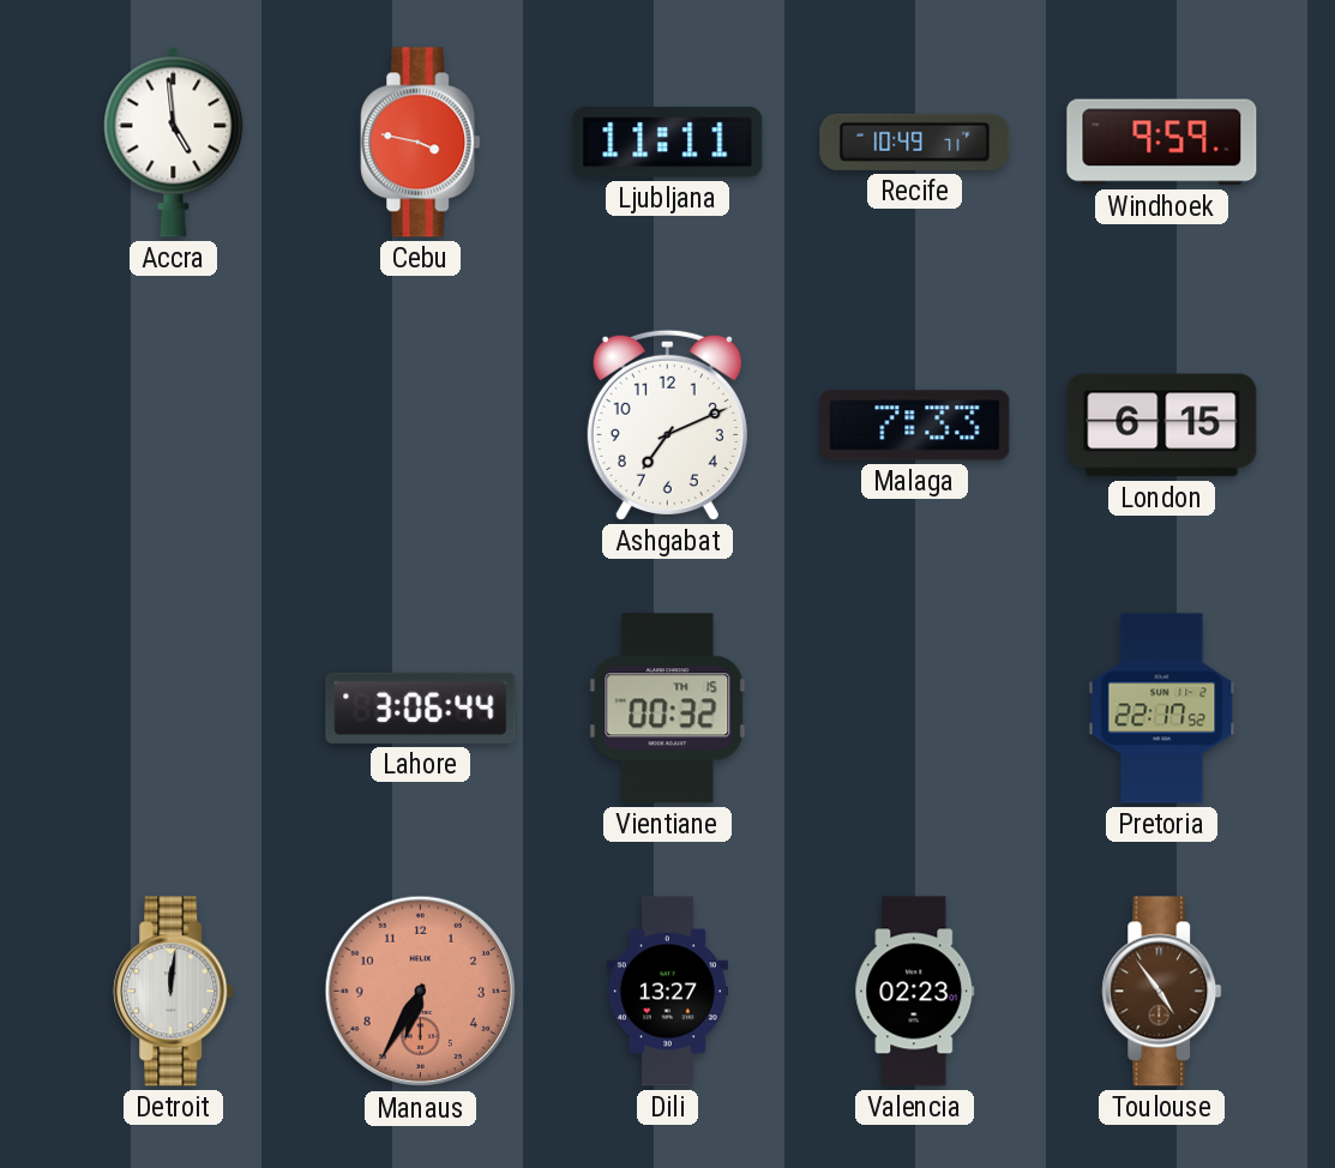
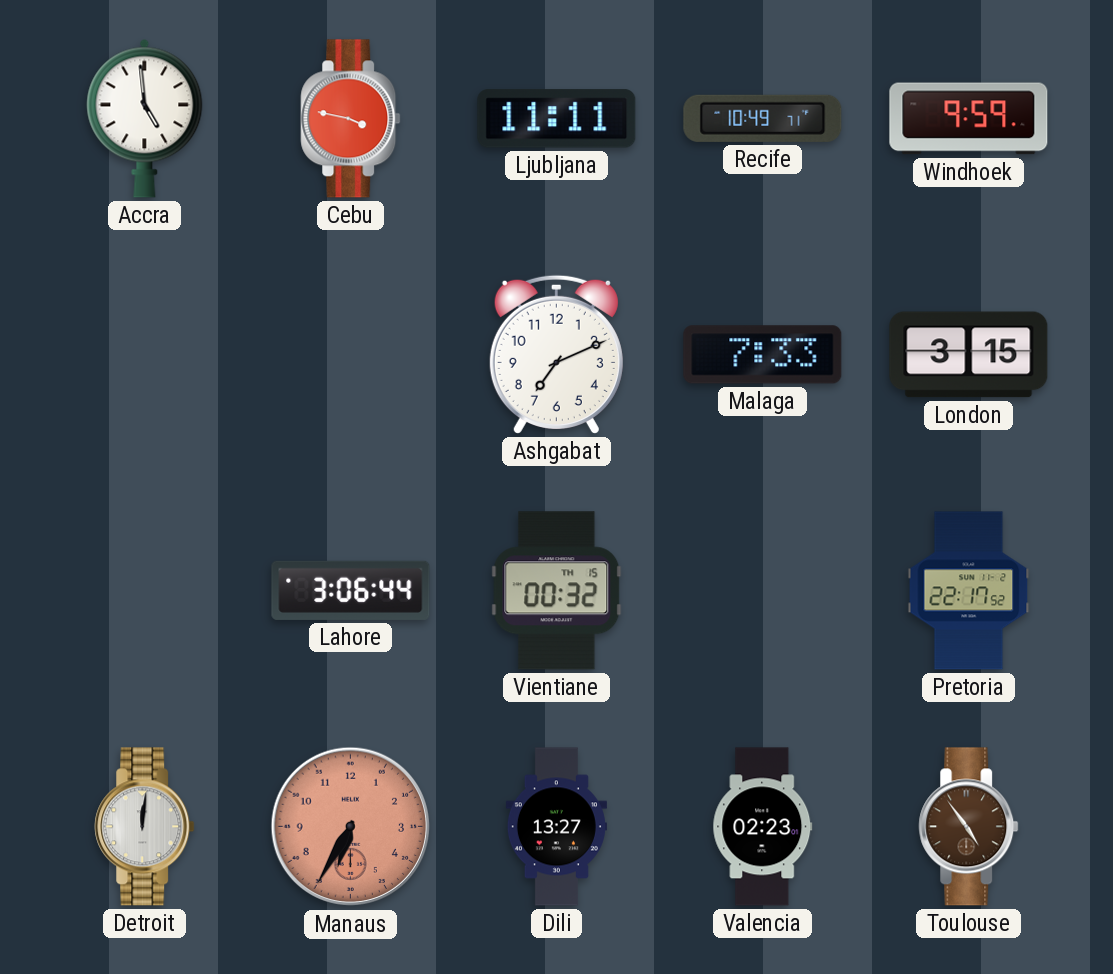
London: 6:15 -> 3:15
